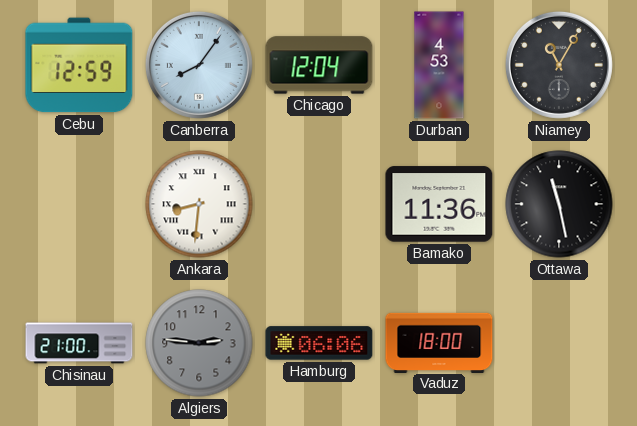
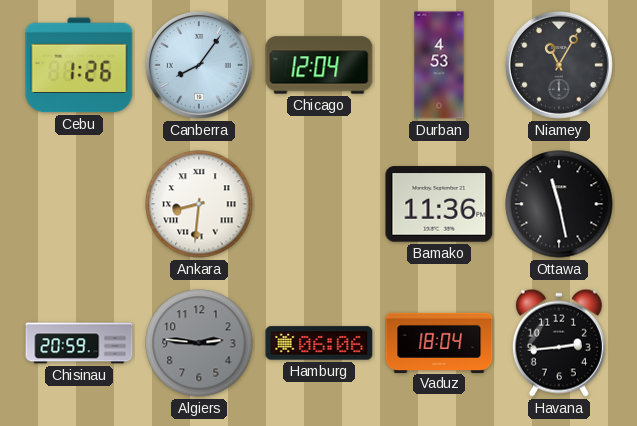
Cebu: 12:59 -> 1:26
Chisinau: 21:00 -> 20:59
Vaduz: 18:00 -> 18:04
Havana: none -> 2:44
